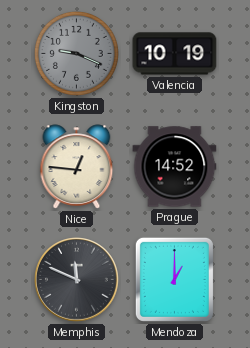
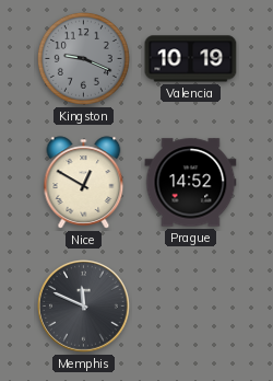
Nice: 12:46 -> 12:50
Mendoza: 1:00 -> none
